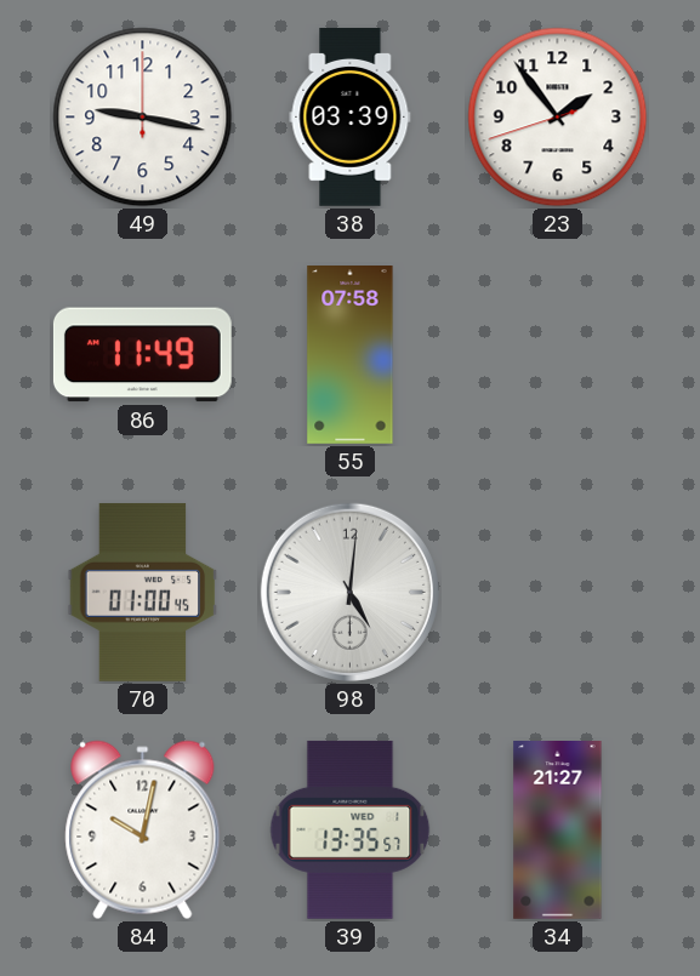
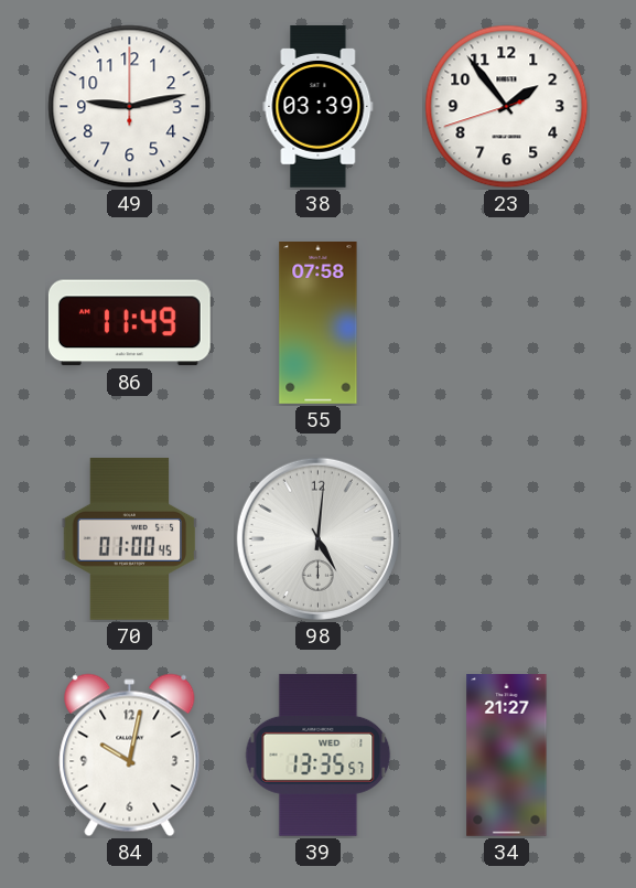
49: 9:17 -> 9:13
